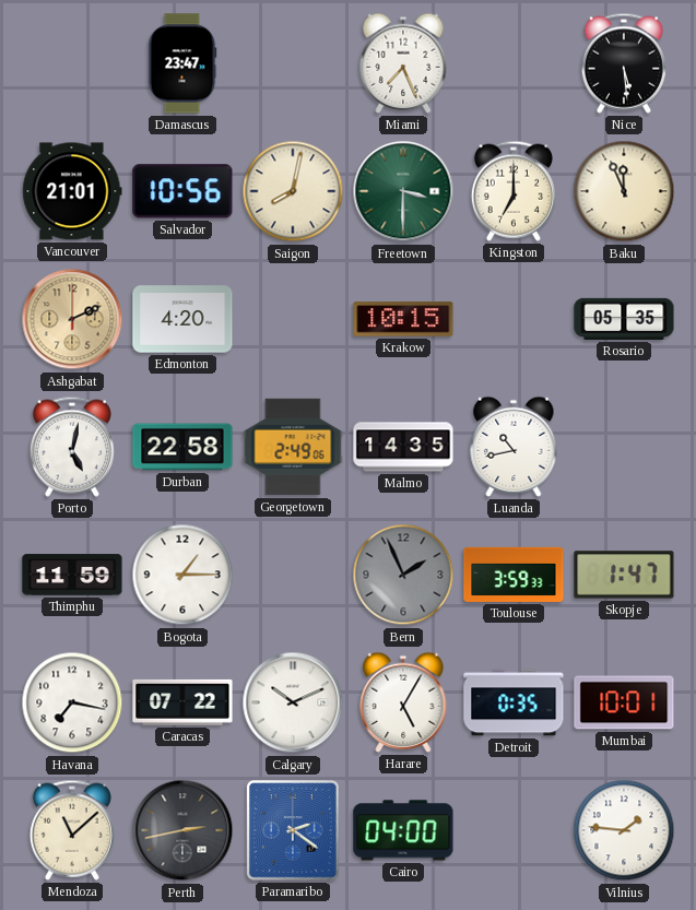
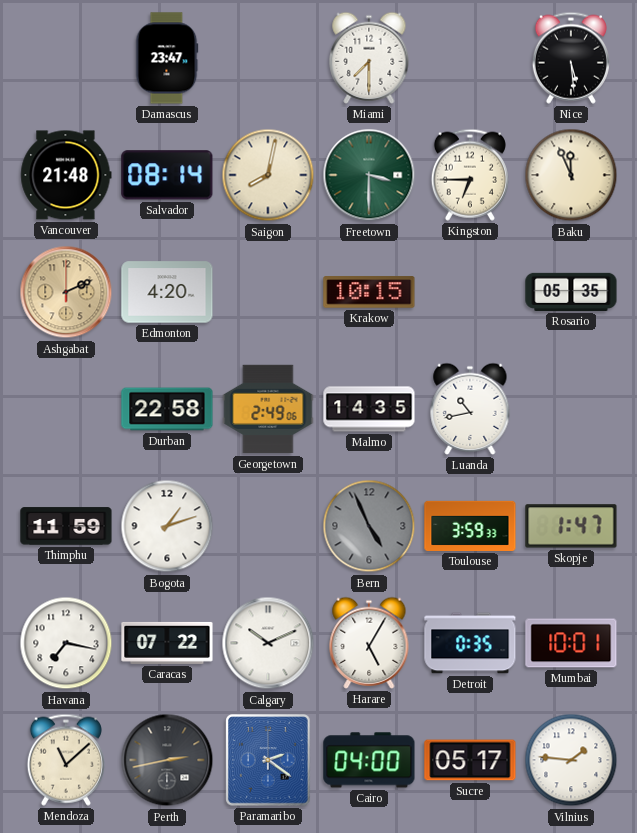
Miami: 7:26 -> 7:30
Vancouver: 21:01 -> 21:48
Salvador: 10:56 -> 08:14
Kingston: 7:00 -> 6:45
Porto: 5:02 -> none
Bogota: 1:15 -> 1:12
Bern: 1:56 -> 4:56
Sucre: none -> 05:17
